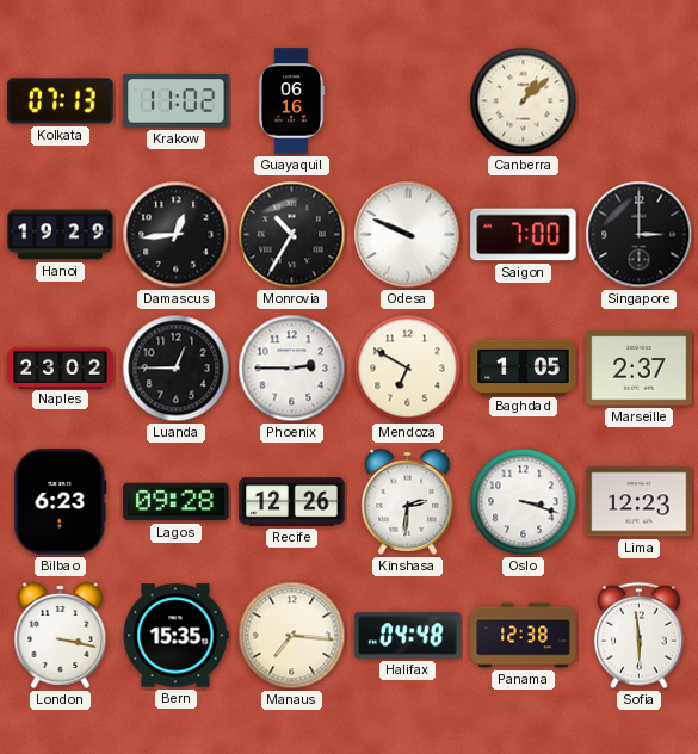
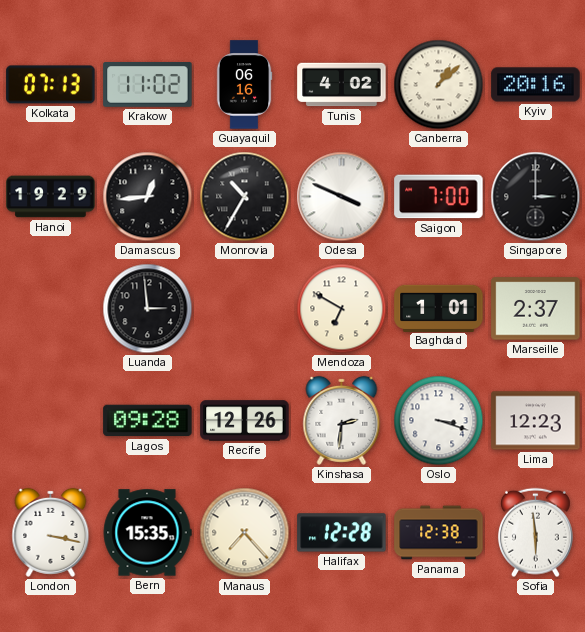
Tunis: none -> 4:02
Kyiv: none -> 20:16
Odesa: 9:49 -> 3:49
Naples: 23:02 -> none
Luanda: 12:45 -> 2:59
Phoenix: 2:45 -> none
Baghdad: 1:05 -> 1:01
Bilbao: 6:23 -> none
Manaus: 7:16 -> 7:23
Halifax: 04:48 -> 12:28
